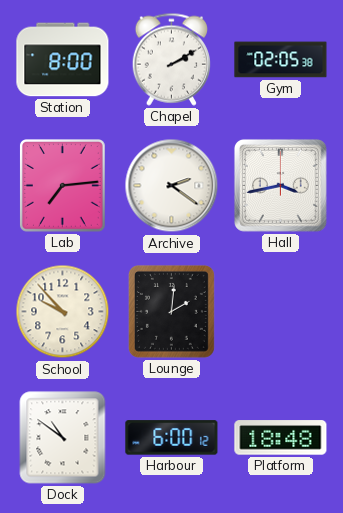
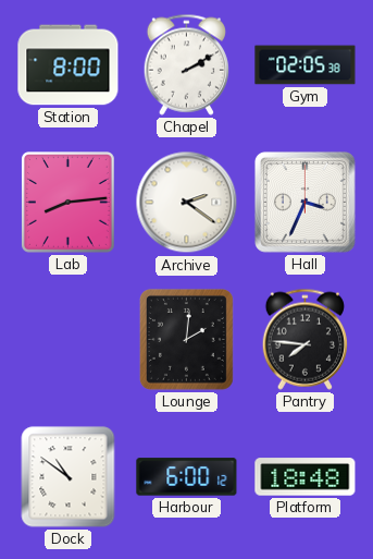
Lab: 7:14 -> 8:14
Hall: 3:43 -> 3:34
School: 9:53 -> none
Pantry: none -> 7:46
